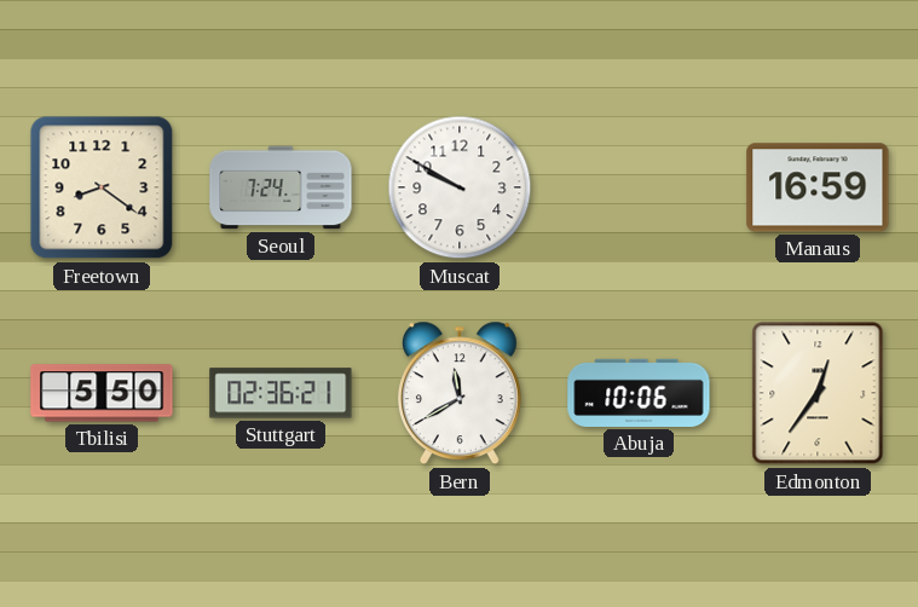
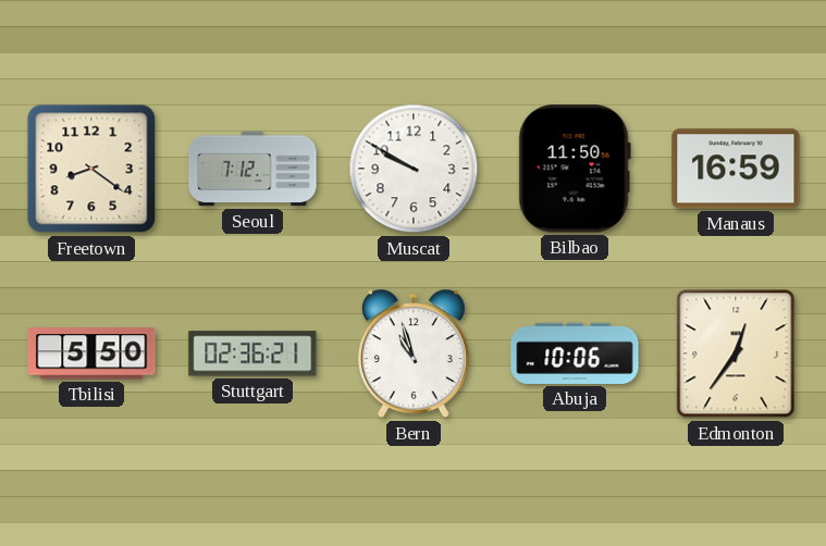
Seoul: 7:24 -> 7:12
Bilbao: none -> 11:50
Bern: 11:40 -> 10:57
